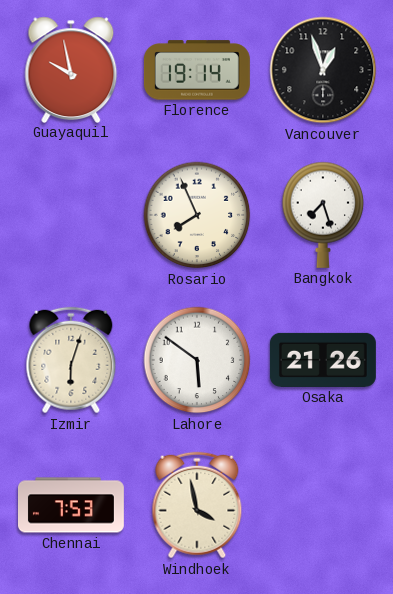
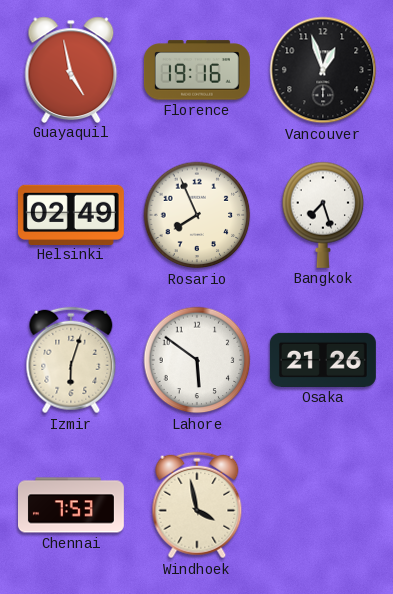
Guayaquil: 9:58 -> 4:58
Florence: 19:14 -> 19:16
Helsinki: none -> 02:49
